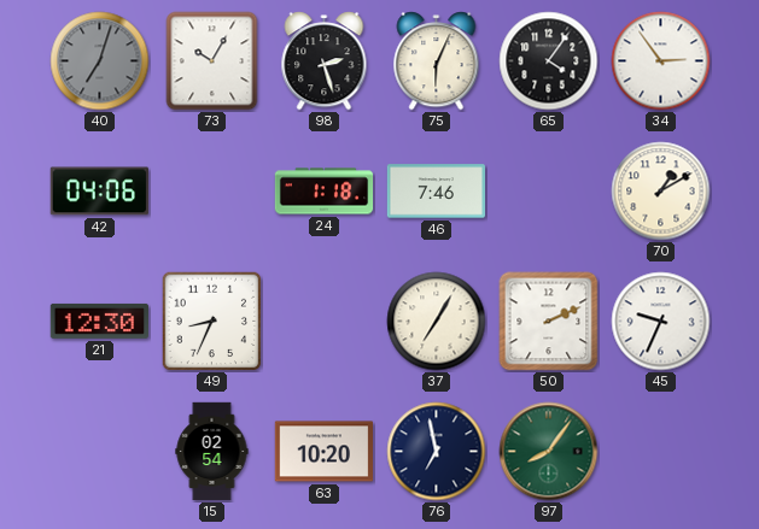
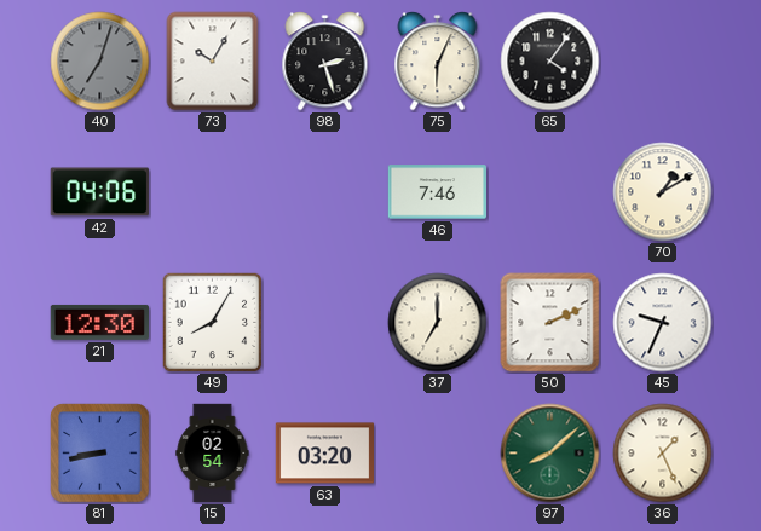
34: 2:54 -> none
24: 1:18 -> none
49: 8:34 -> 8:05
37: 7:05 -> 7:00
81: none -> 8:43
63: 10:20 -> 03:20
76: 6:58 -> none
97: 8:06 -> 8:08
36: none -> 1:26
